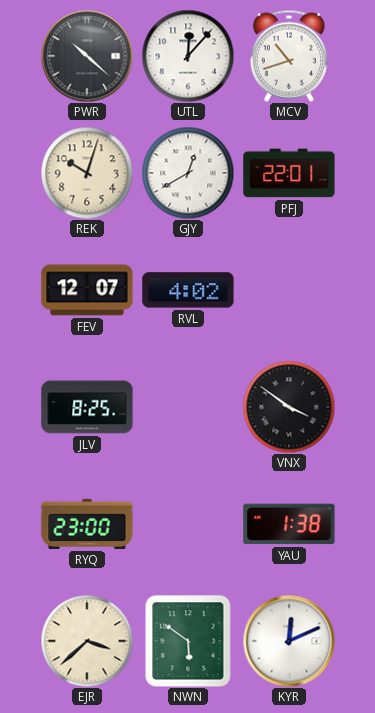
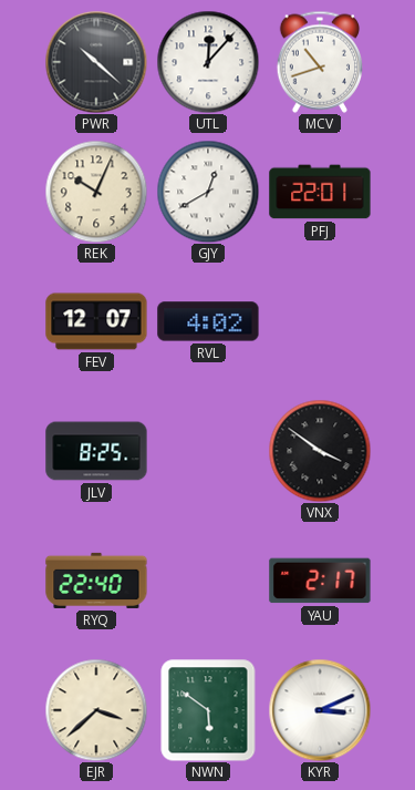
REK: 10:03 -> 10:04
RYQ: 23:00 -> 22:40
YAU: 1:38 -> 2:17
KYR: 12:11 -> 3:11
